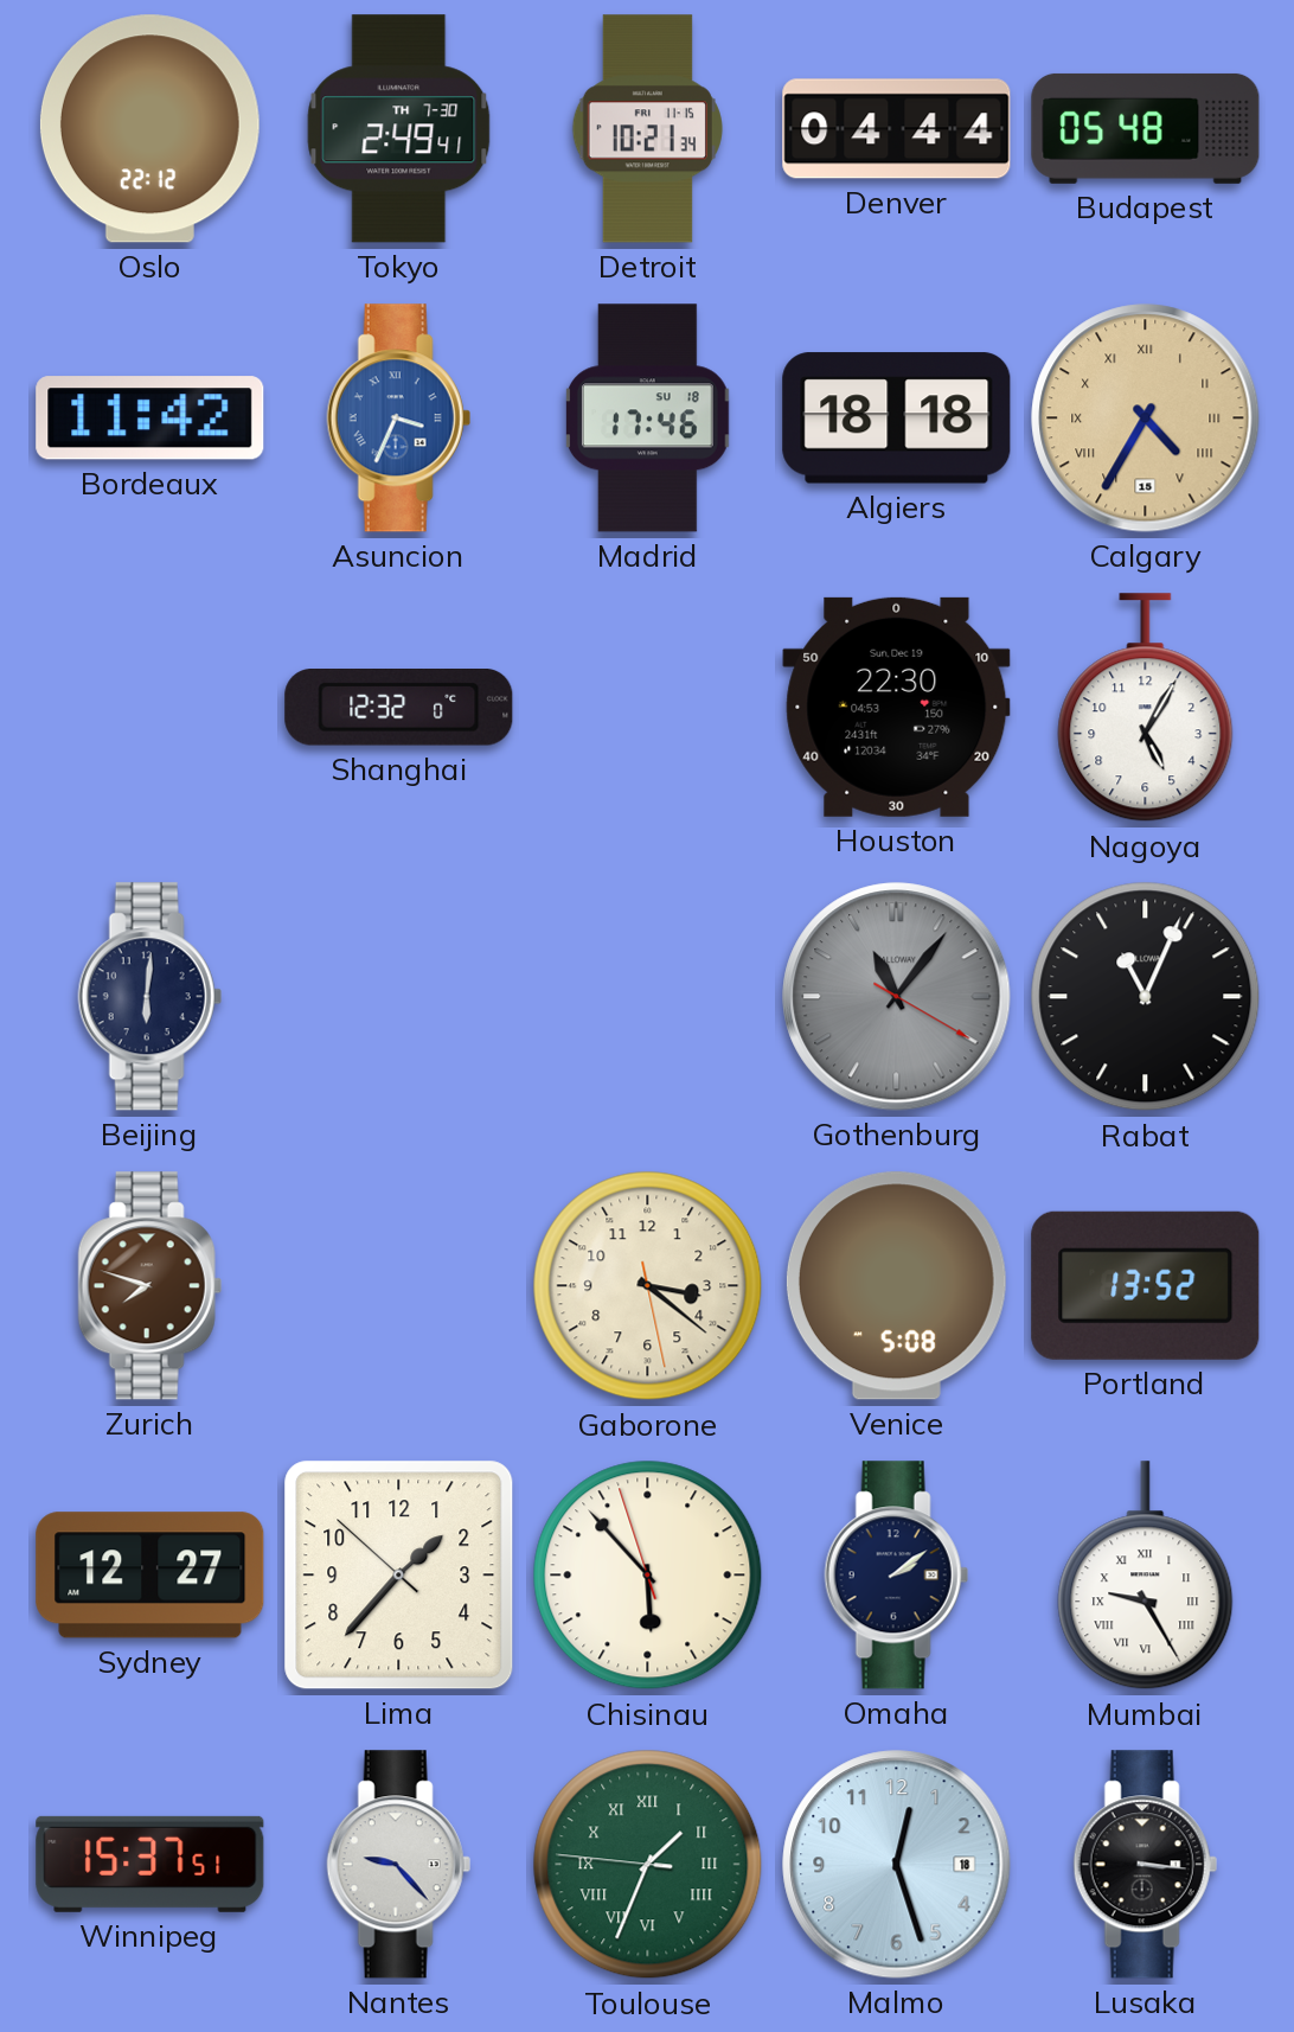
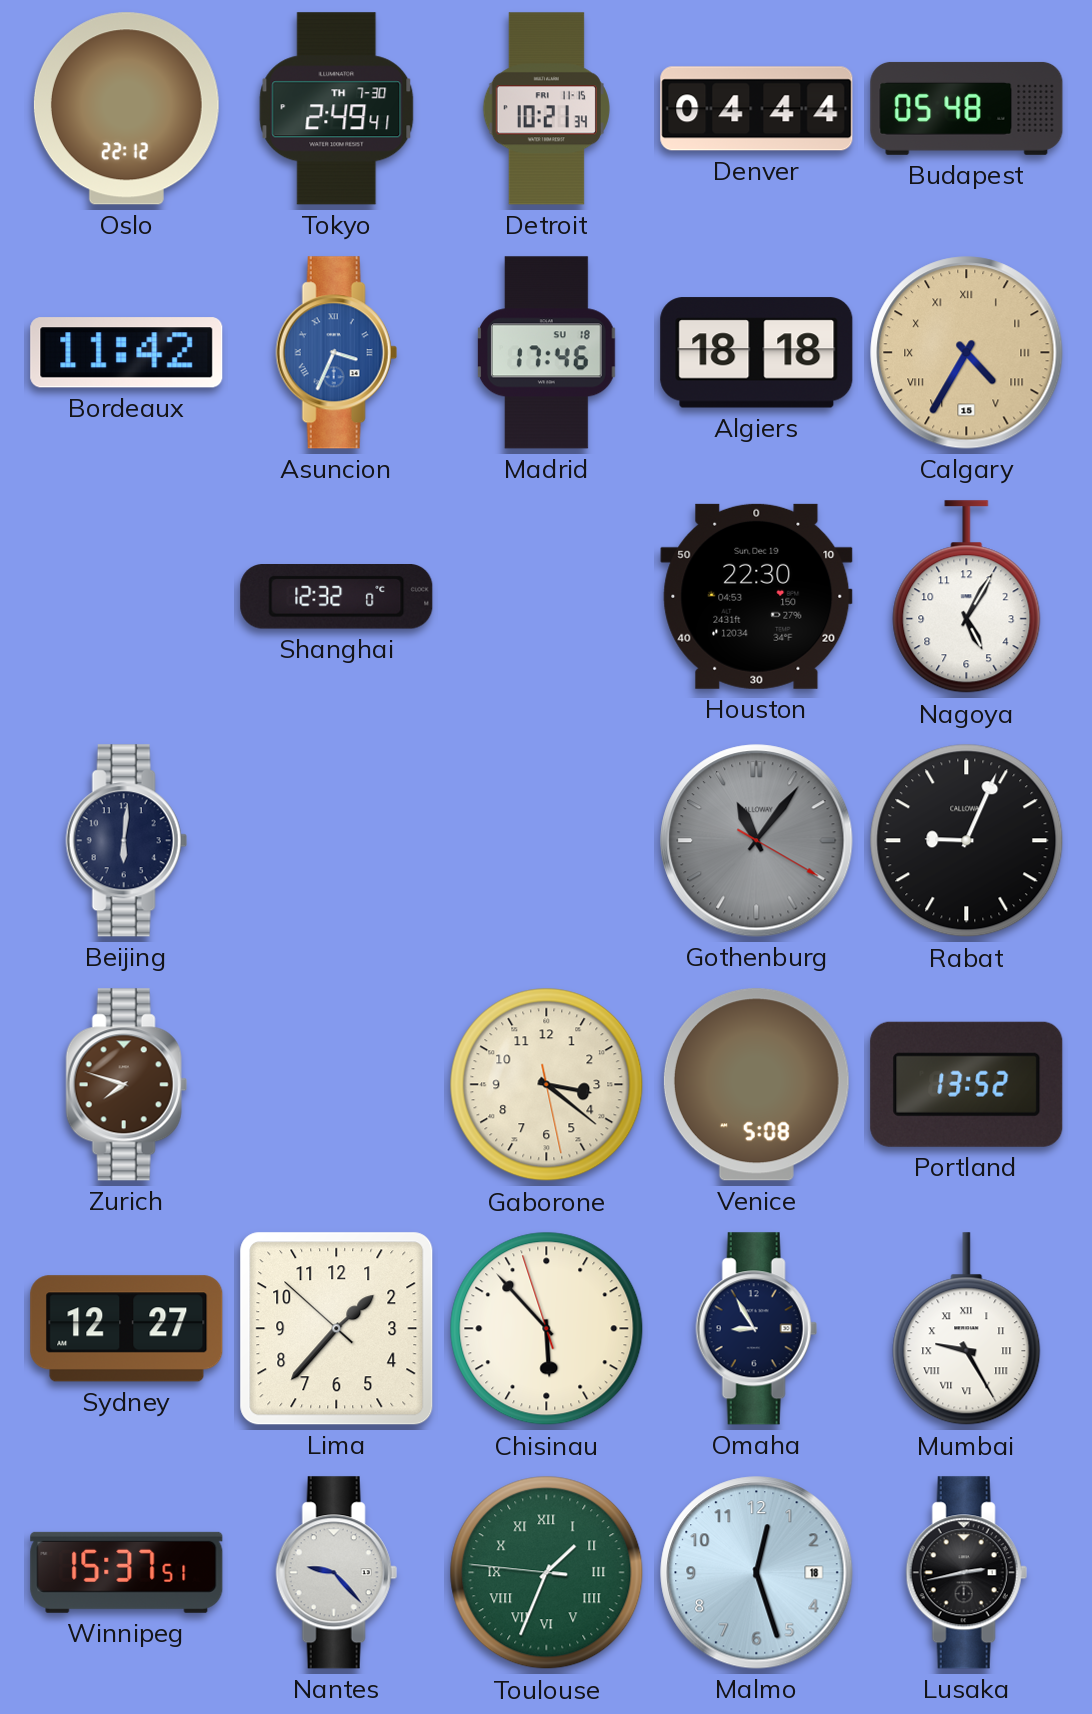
Rabat: 11:04 -> 9:04
Omaha: 2:09 -> 8:55
Lusaka: 3:16 -> 2:43
